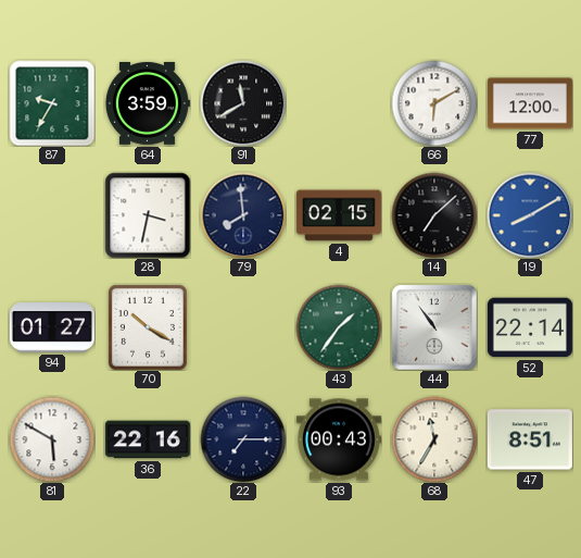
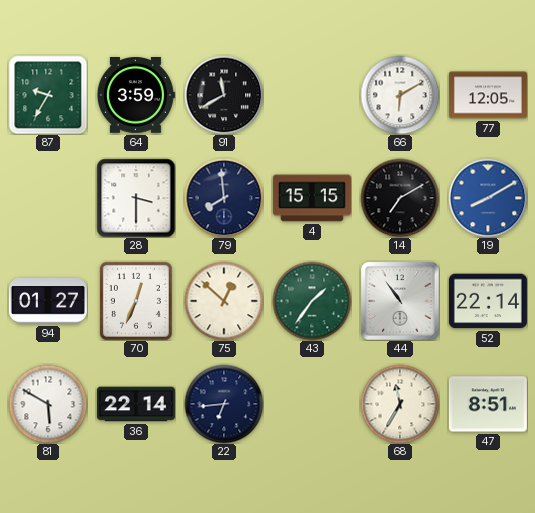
77: 12:00 -> 12:05
28: 3:32 -> 3:30
4: 02:15 -> 15:15
14: 7:08 -> 7:10
70: 10:20 -> 12:34
75: none -> 12:52
36: 22:16 -> 22:14
22: 7:15 -> 6:44
93: 00:43 -> none
